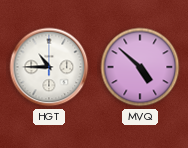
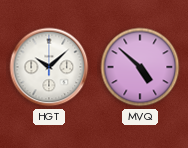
HGT: 10:45 -> 10:08
